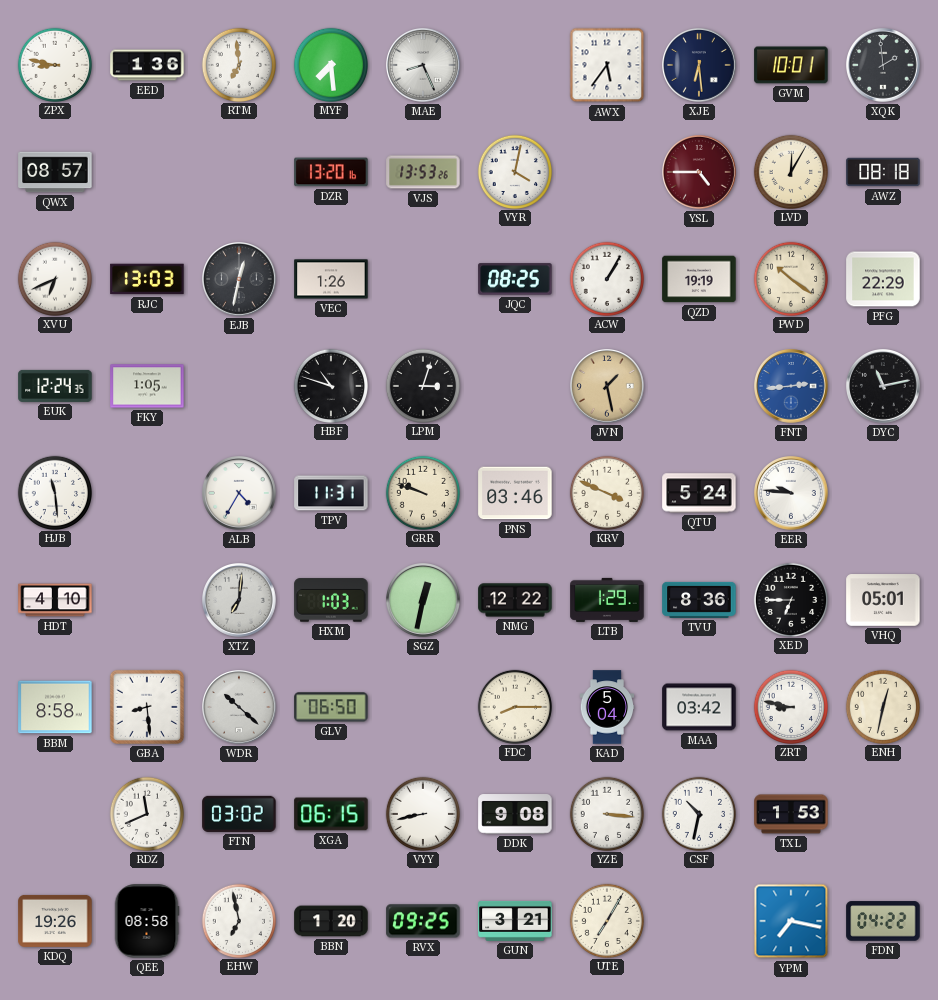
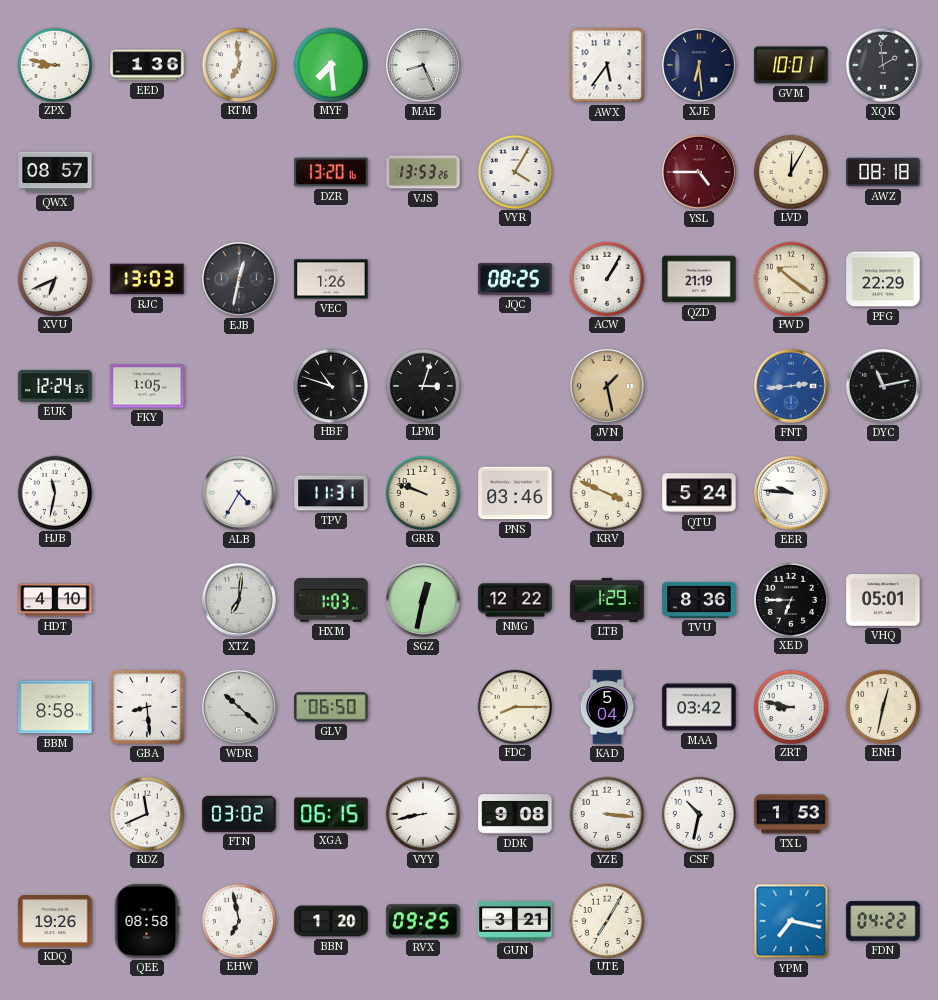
VYR: 4:02 -> 4:05
QZD: 19:19 -> 21:19
HJB: 11:29 -> 11:32
